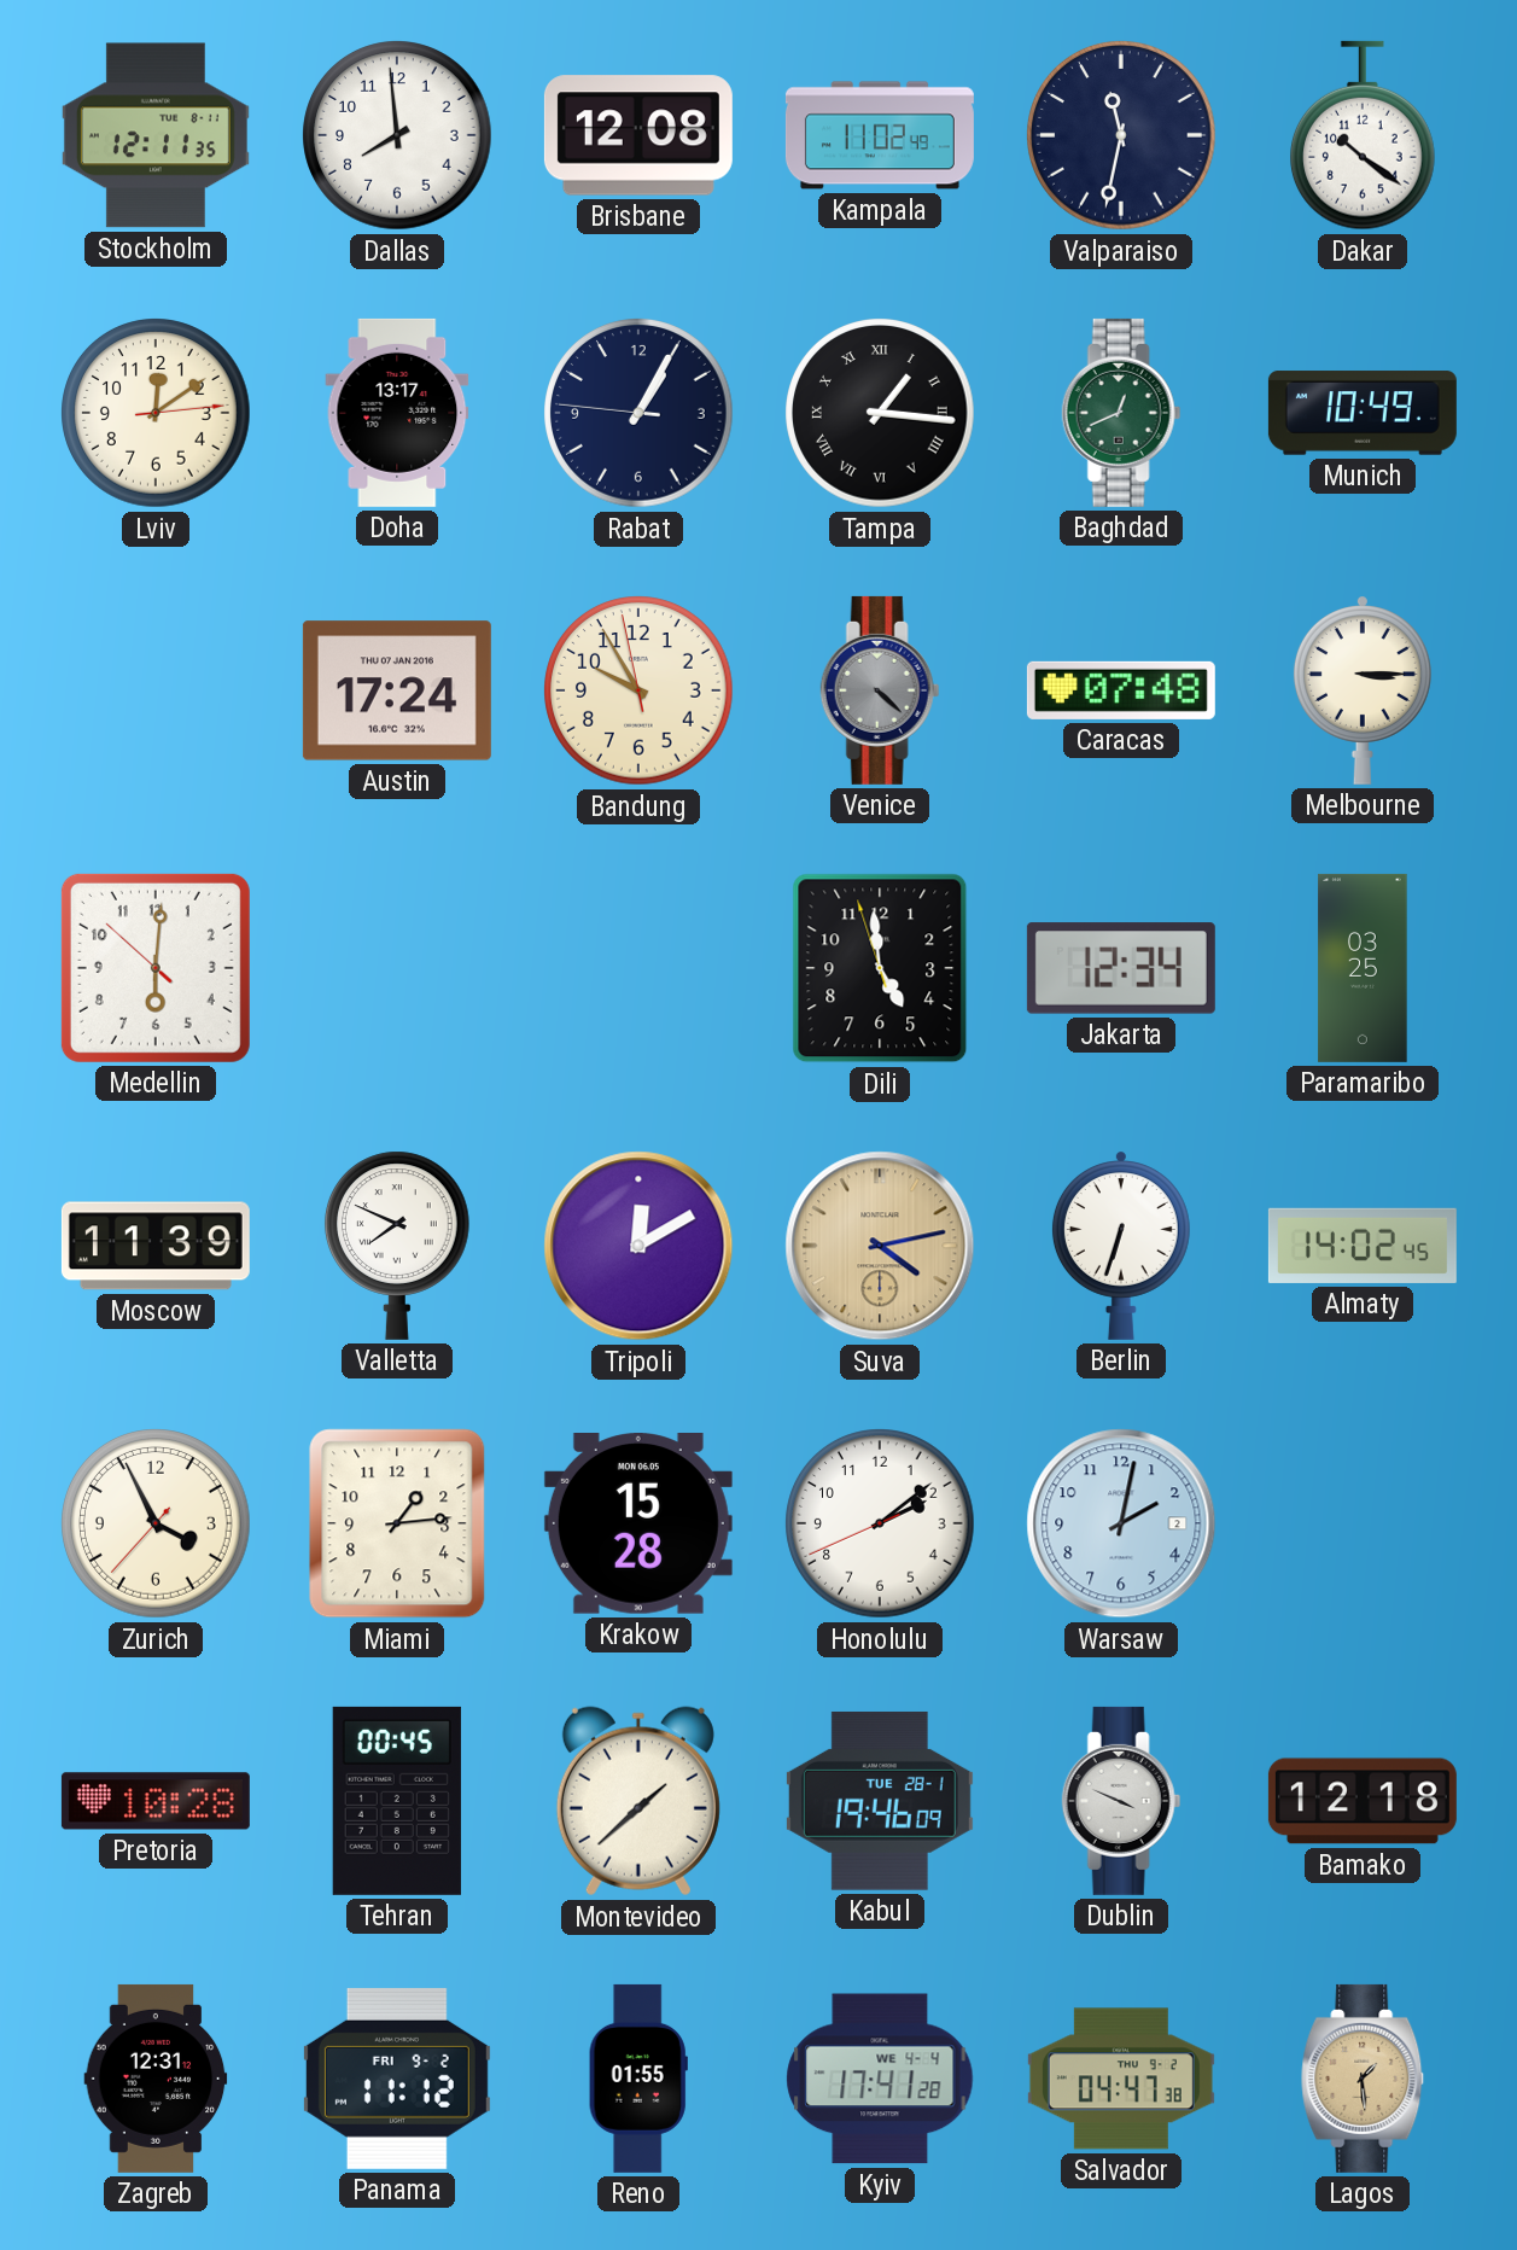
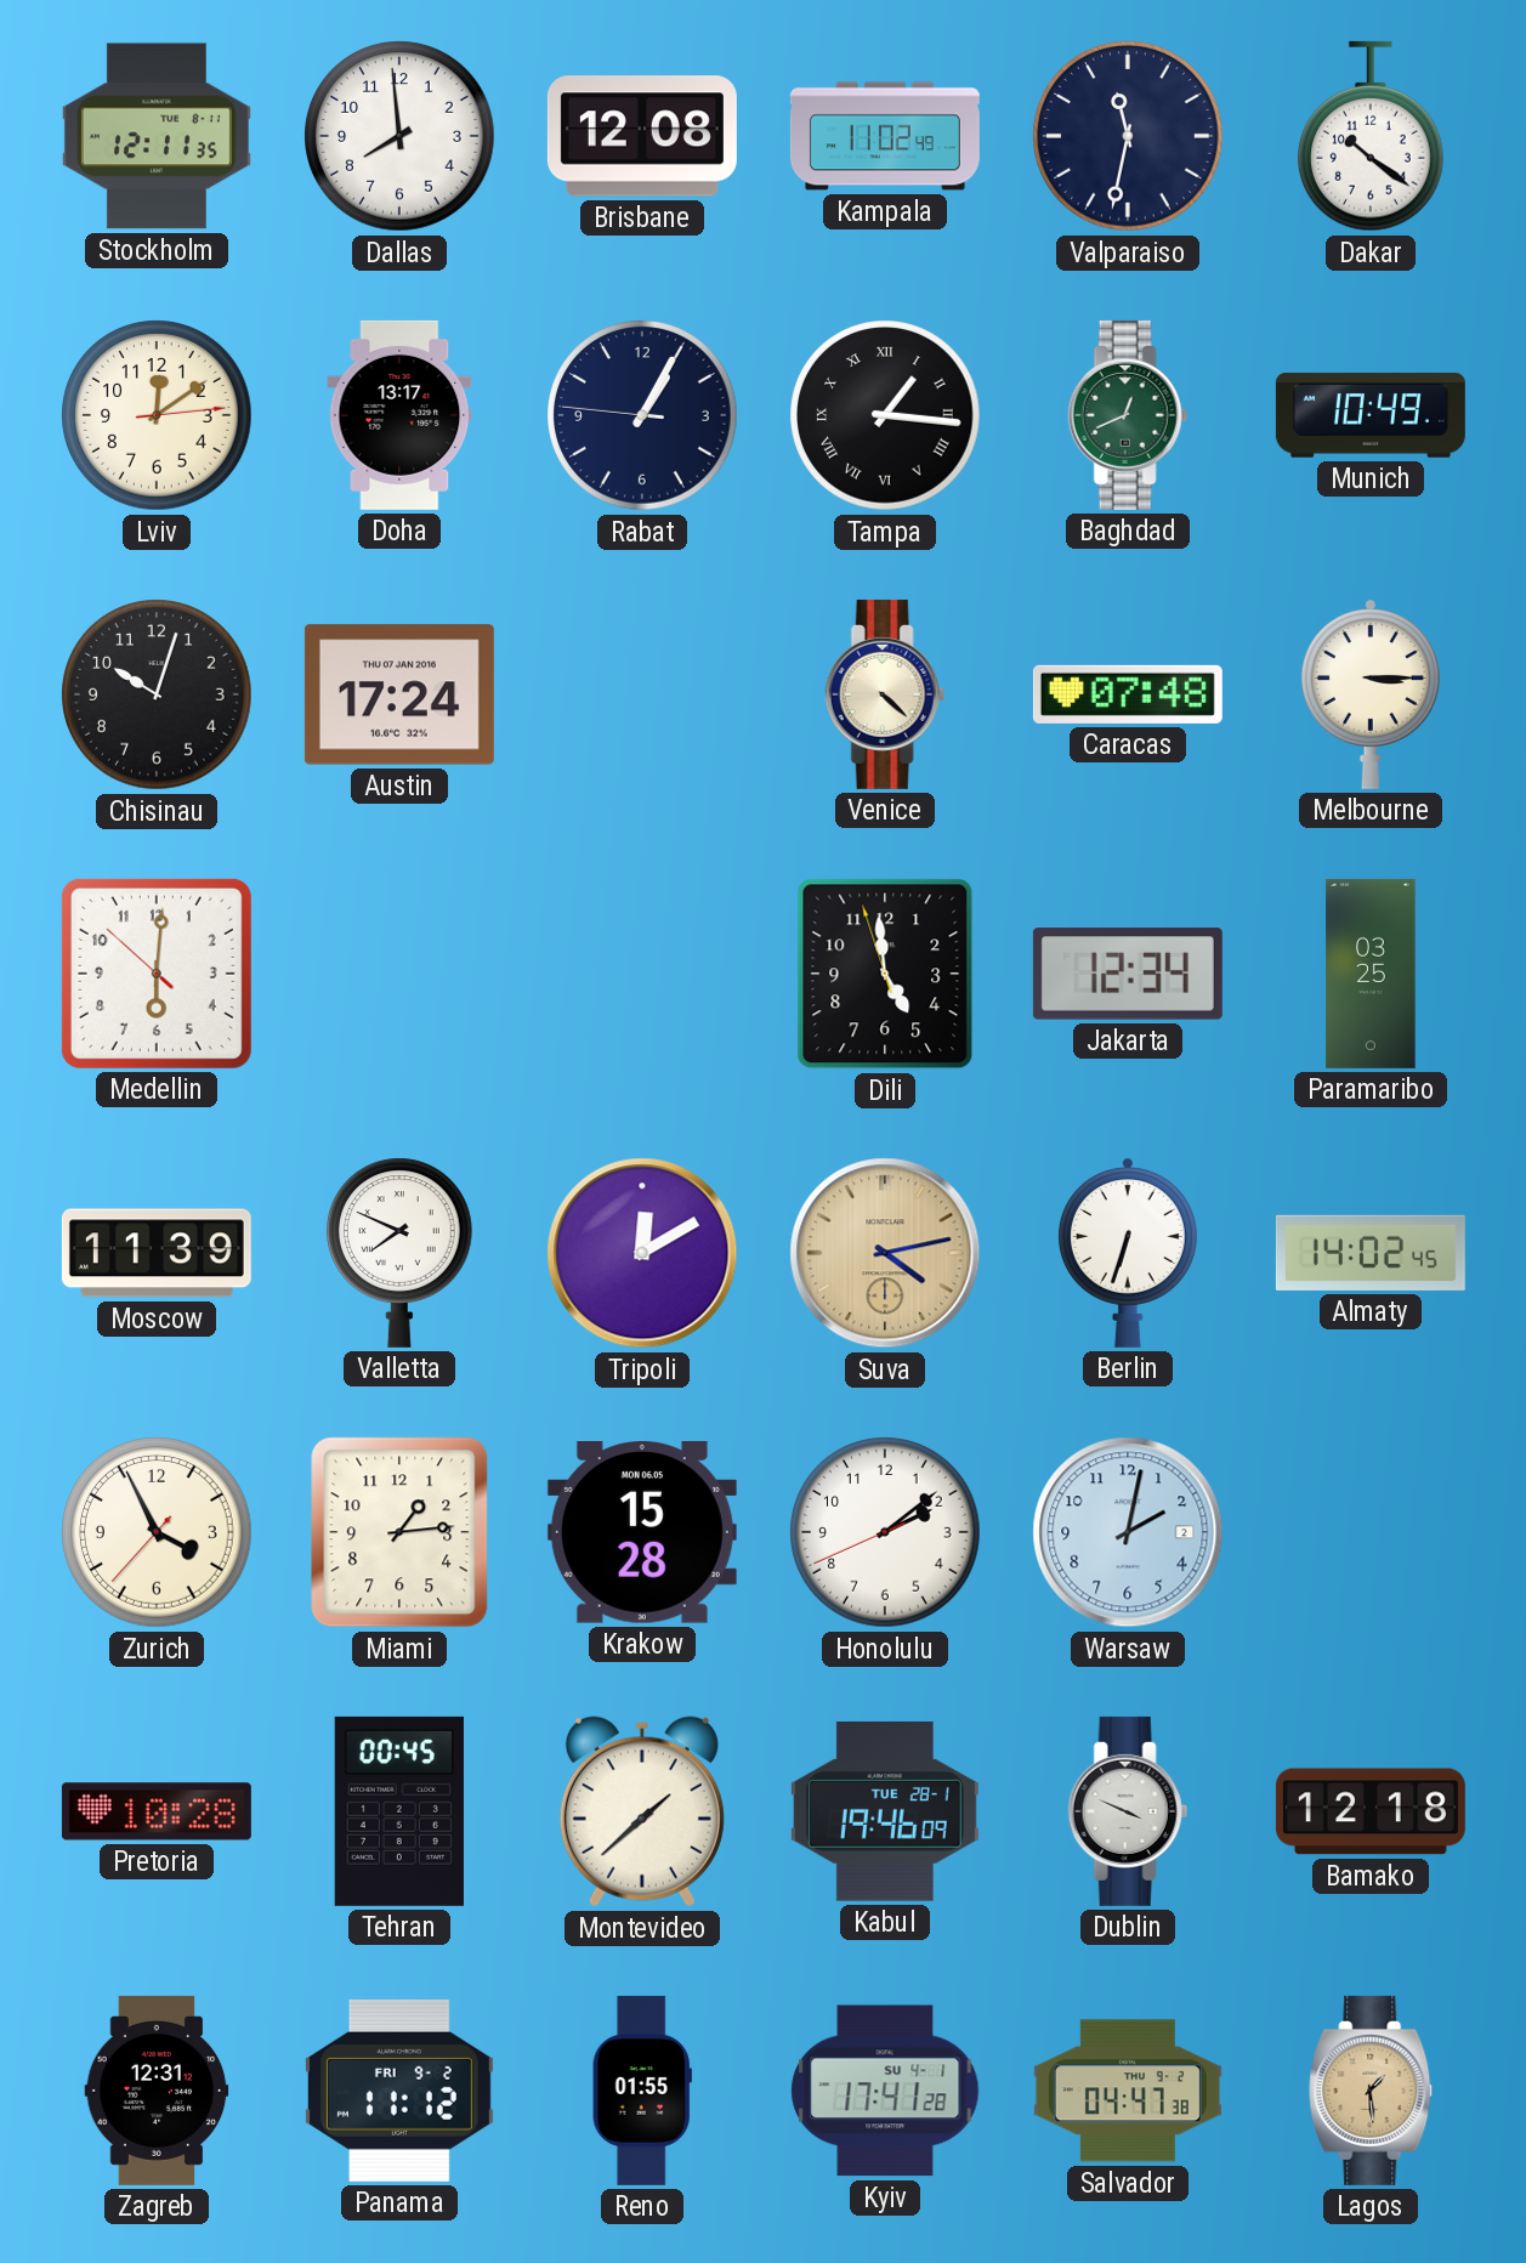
Chisinau: none -> 10:03
Bandung: 9:54 -> none
Venice dial: grey -> cream
Kyiv date: WE 4-4 -> SU 4-1
